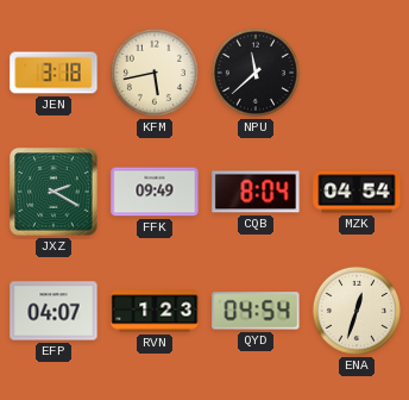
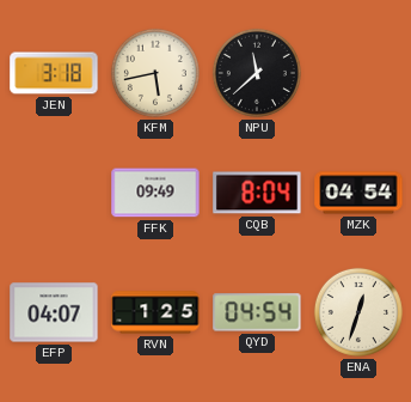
JXZ: 2:20 -> none
RVN: 1:23 -> 1:25
